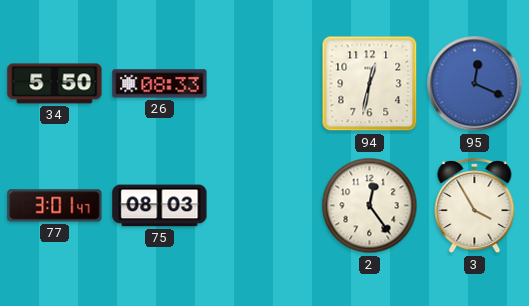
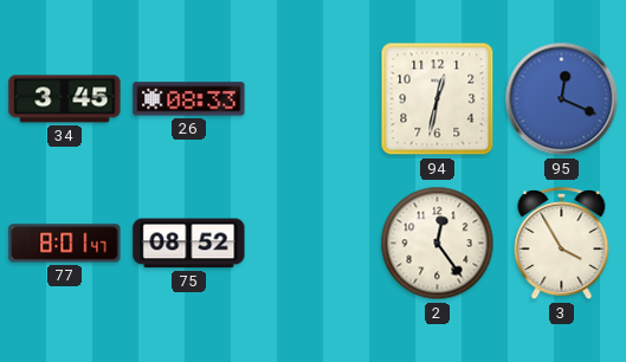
34: 5:50 -> 3:45
77: 3:01 -> 8:01
75: 08:03 -> 08:52
